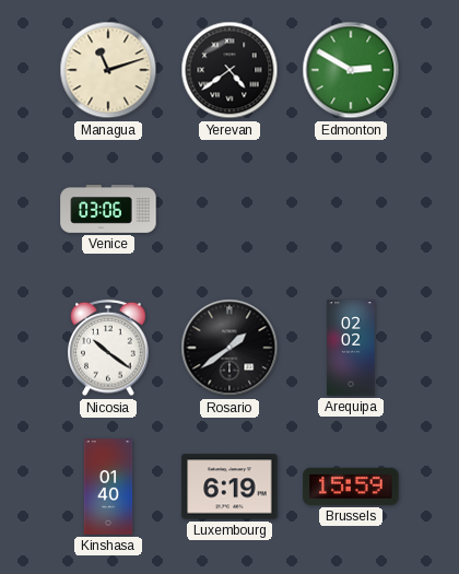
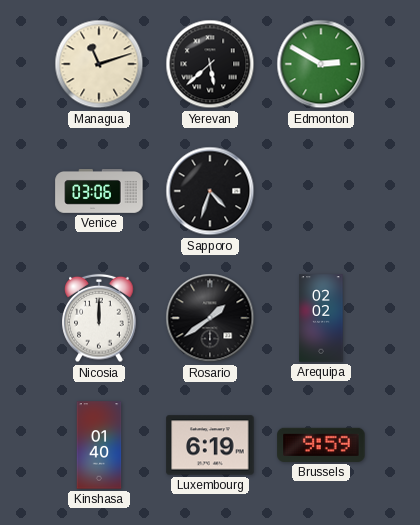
Yerevan: 4:39 -> 5:38
Sapporo: none -> 4:33
Nicosia: 10:21 -> 12:00
Brussels: 15:59 -> 9:59
